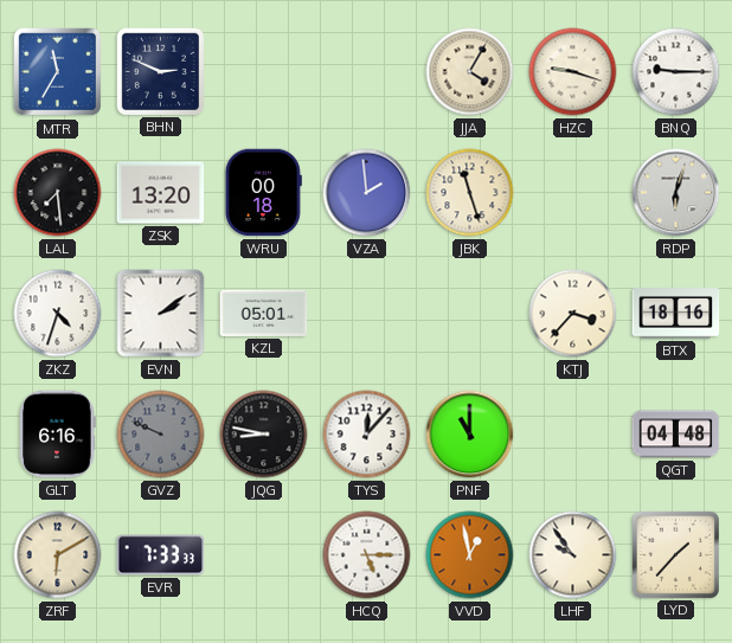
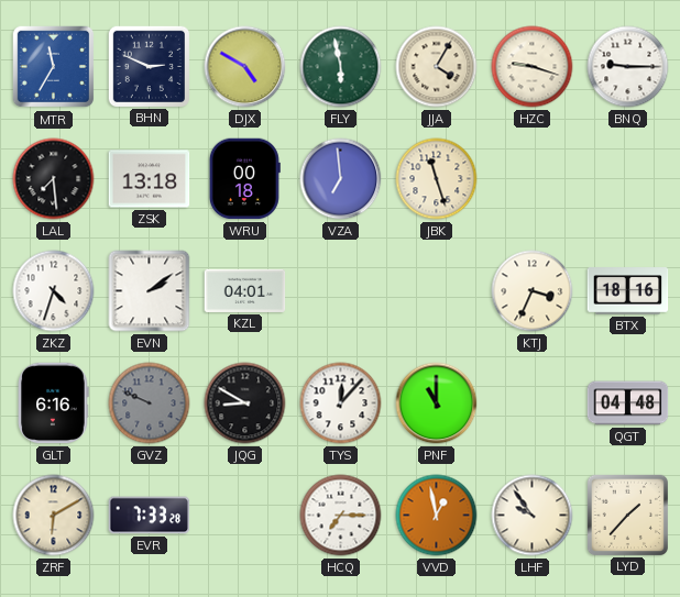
DJX: none -> 4:50
FLY: none -> 5:58
ZSK: 13:20 -> 13:18
VZA: 1:59 -> 6:59
RDP: 6:03 -> none
KZL: 05:01 -> 04:01
KTJ: 3:37 -> 3:34
JQG: 8:47 -> 8:50
EVR: 7:33:33 -> 7:33:28
HCQ: 5:15 -> 7:15
